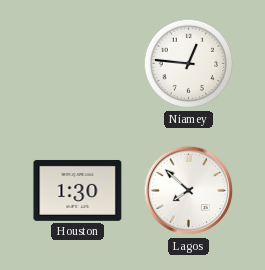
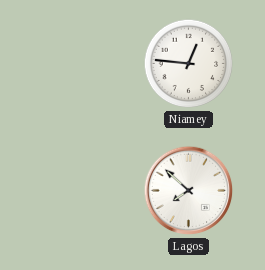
Houston: 1:30 -> none
